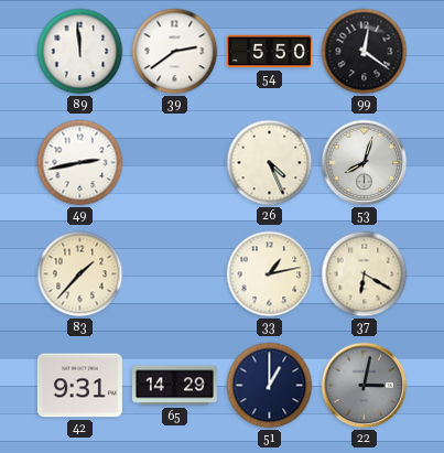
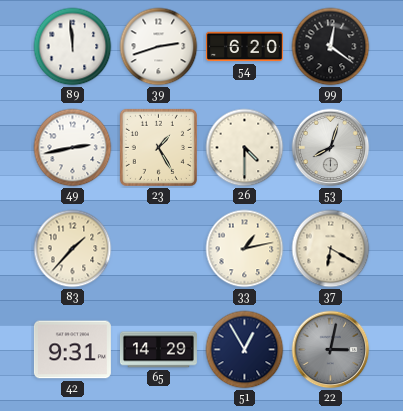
39: 2:39 -> 2:42
54: 5:50 -> 6:20
23: none -> 1:25
26: 4:26 -> 4:30
51: 1:00 -> 12:55
